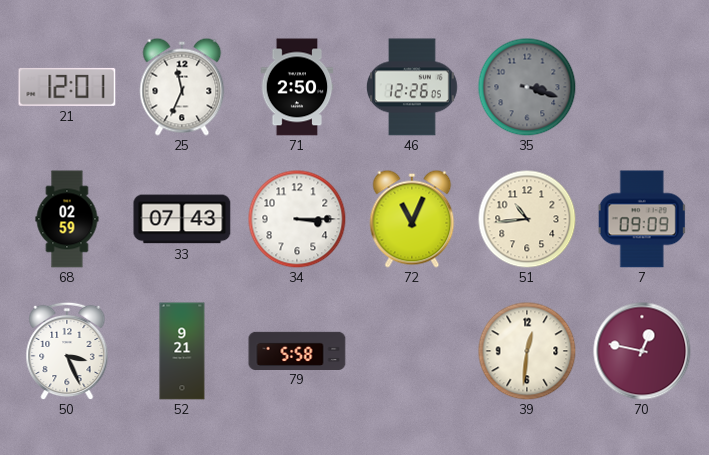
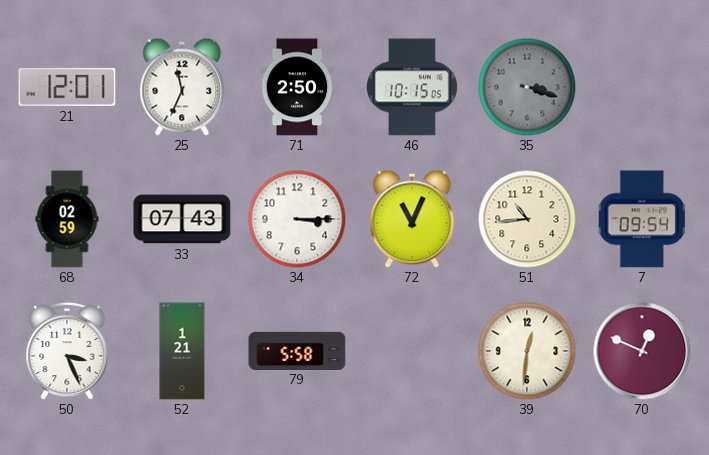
46: 12:26 -> 10:15
7: 09:09 -> 09:54
52: 9:21 -> 1:21
70: 12:47 -> 12:49
